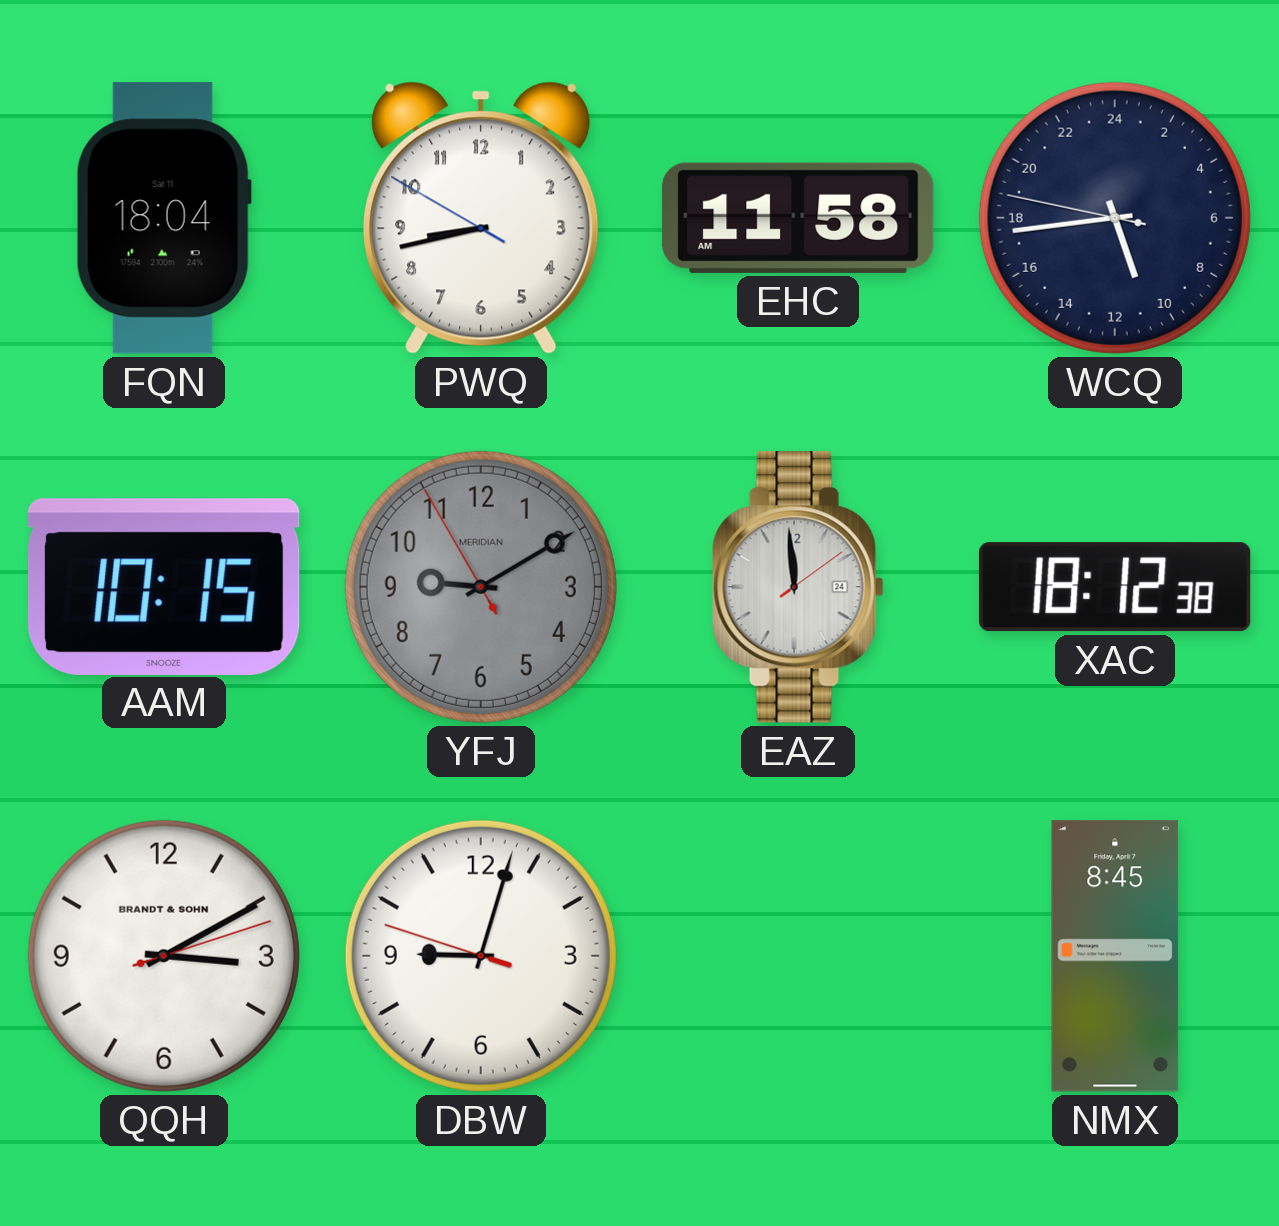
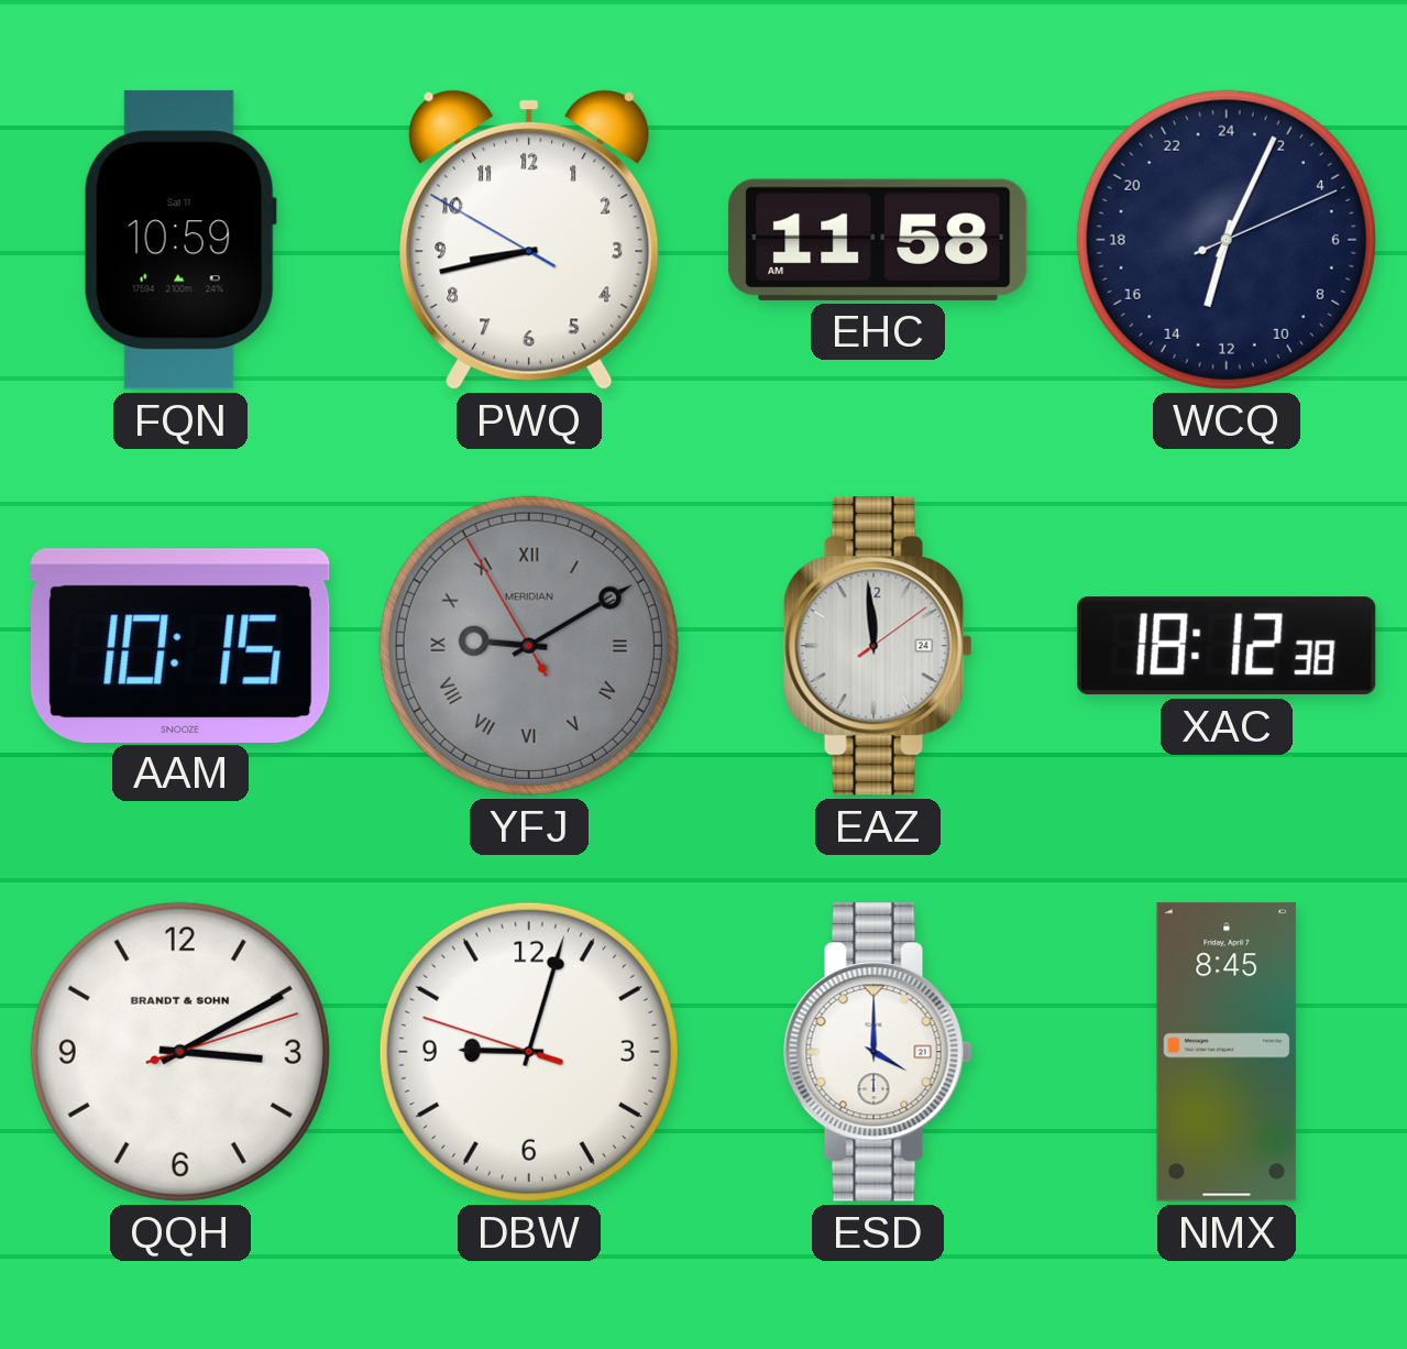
FQN: 18:04 -> 10:59
WCQ: 10:43 -> 13:04
YFJ numerals: Arabic -> Roman
ESD: none -> 4:00
